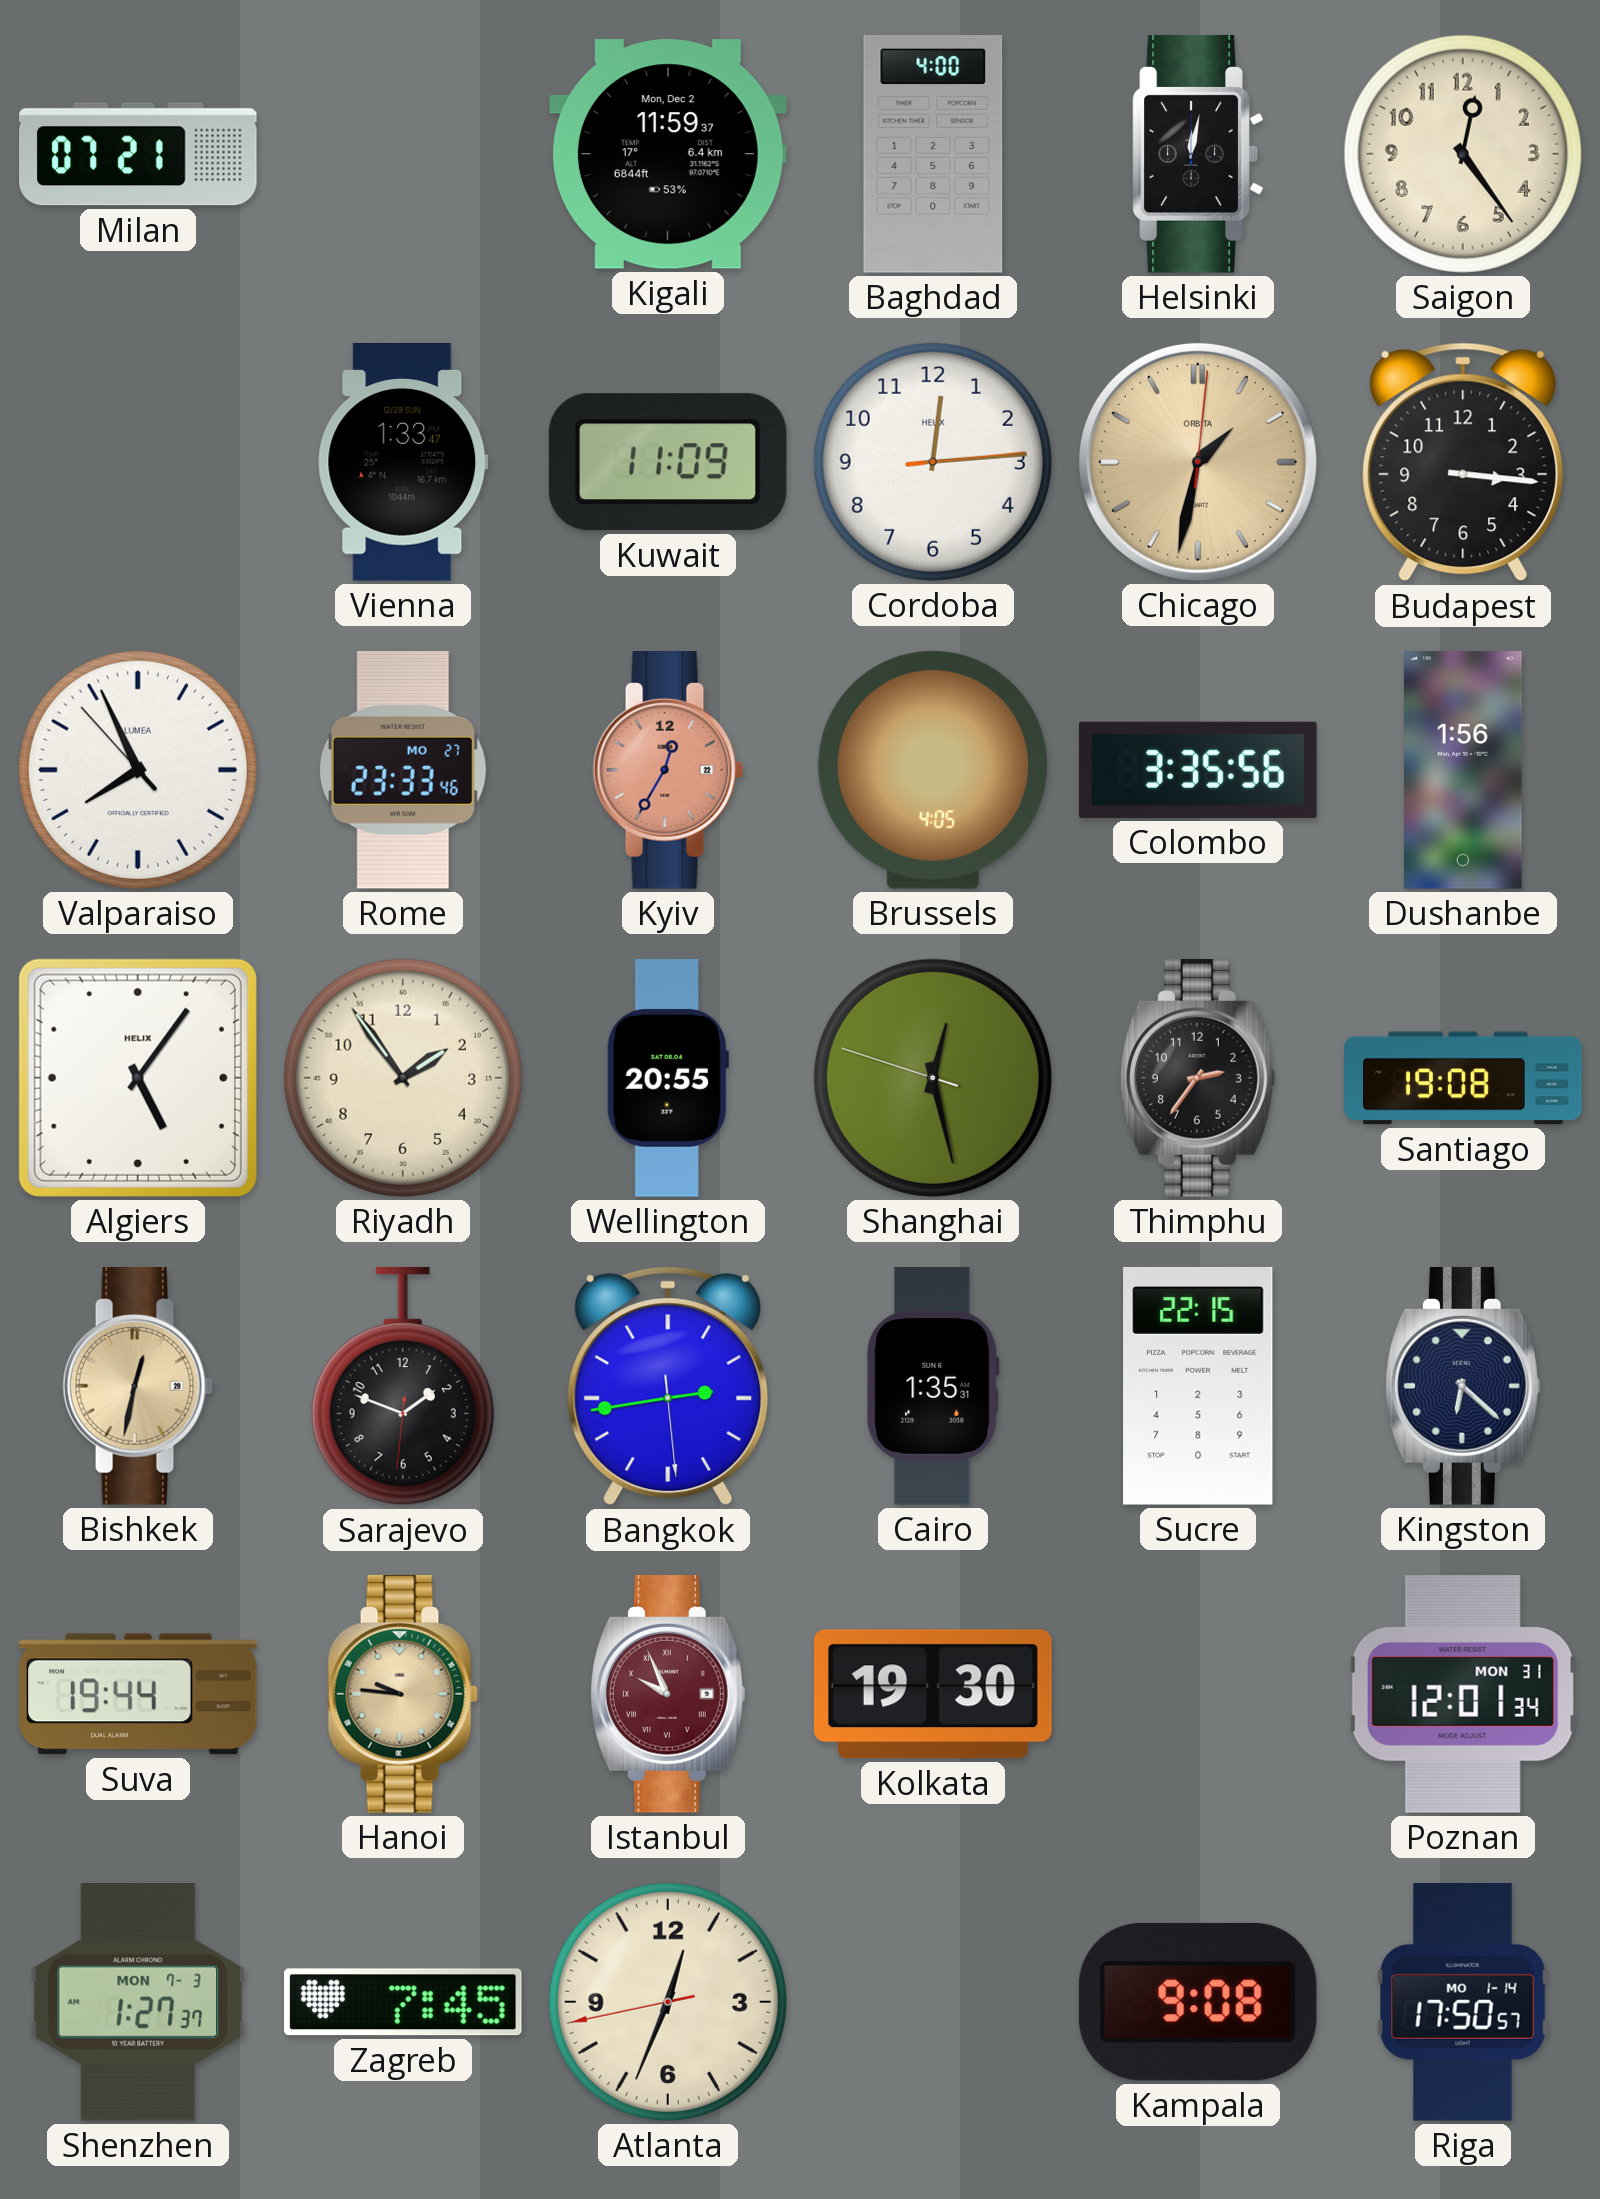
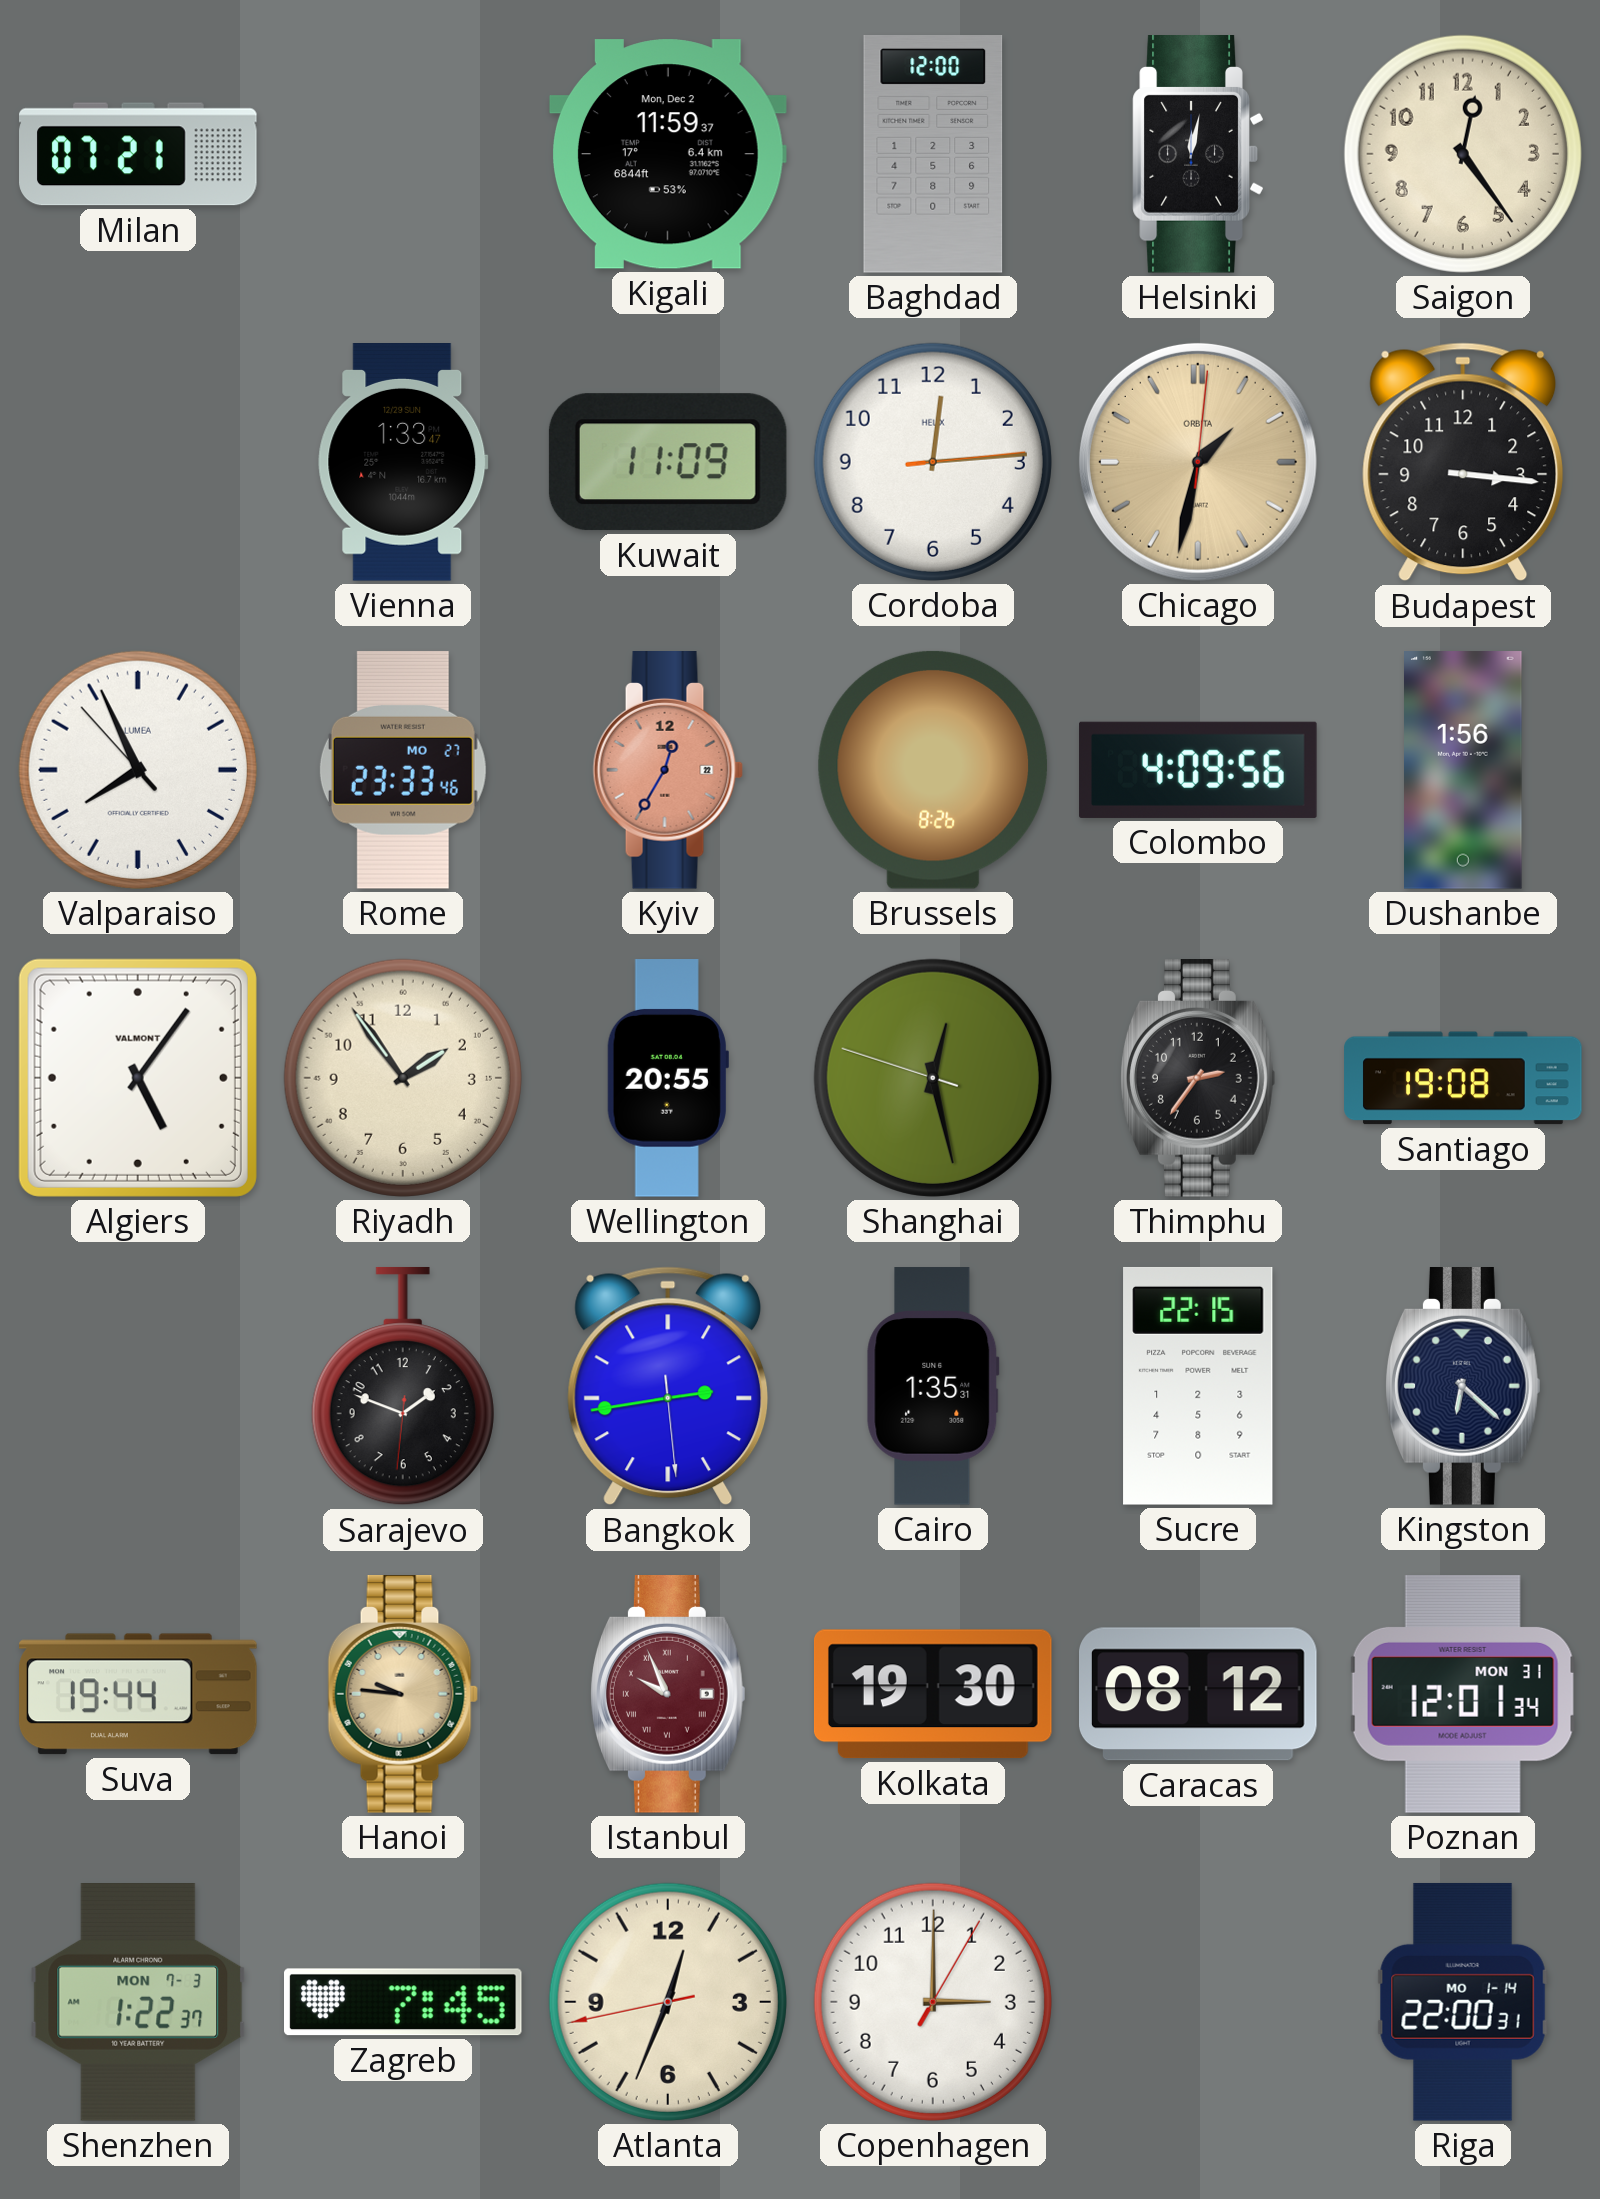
Baghdad: 4:00 -> 12:00
Brussels: 4:05 -> 8:26
Colombo: 3:35 -> 4:09
Algiers brand: HELIX -> VALMONT
Bishkek: 12:32 -> none
Caracas: none -> 08:12
Shenzhen: 1:27 -> 1:22
Copenhagen: none -> 3:00
Kampala: 9:08 -> none
Riga: 17:50 -> 22:00
